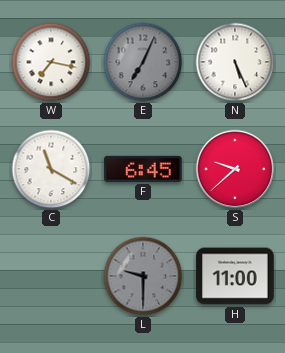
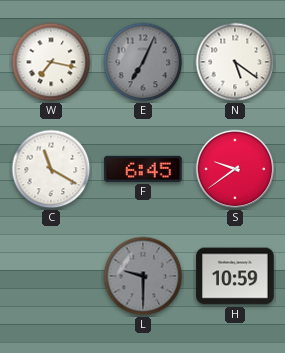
N: 5:26 -> 5:21
S: 9:38 -> 9:39
H: 11:00 -> 10:59
